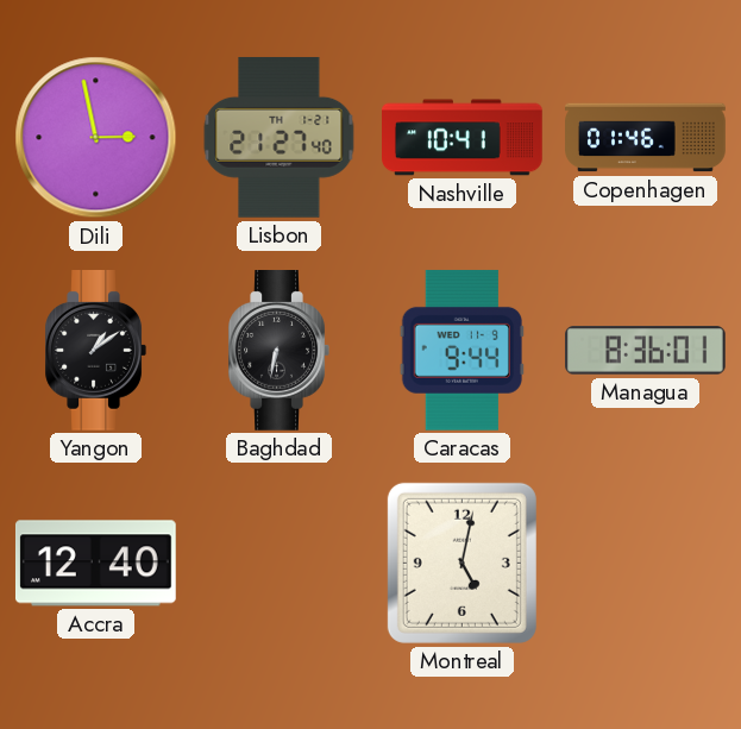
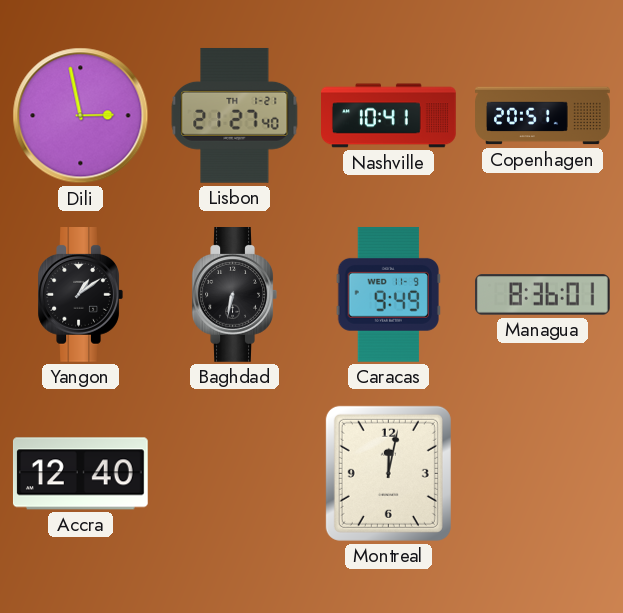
Copenhagen: 01:46 -> 20:51
Caracas: 9:44 -> 9:49
Montreal: 5:02 -> 12:02
